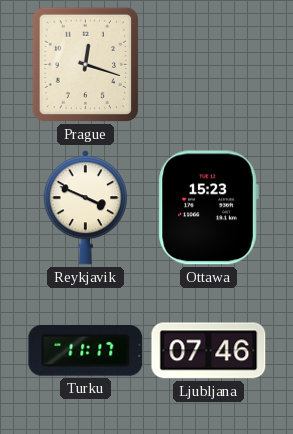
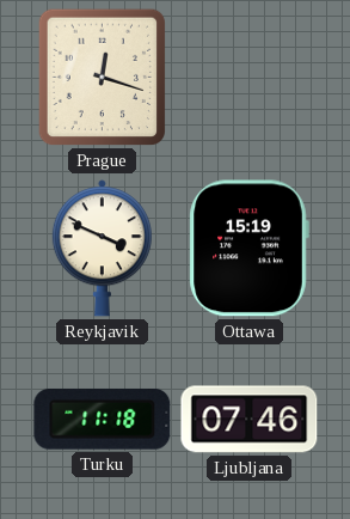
Ottawa: 15:23 -> 15:19
Turku: 11:17 -> 11:18
